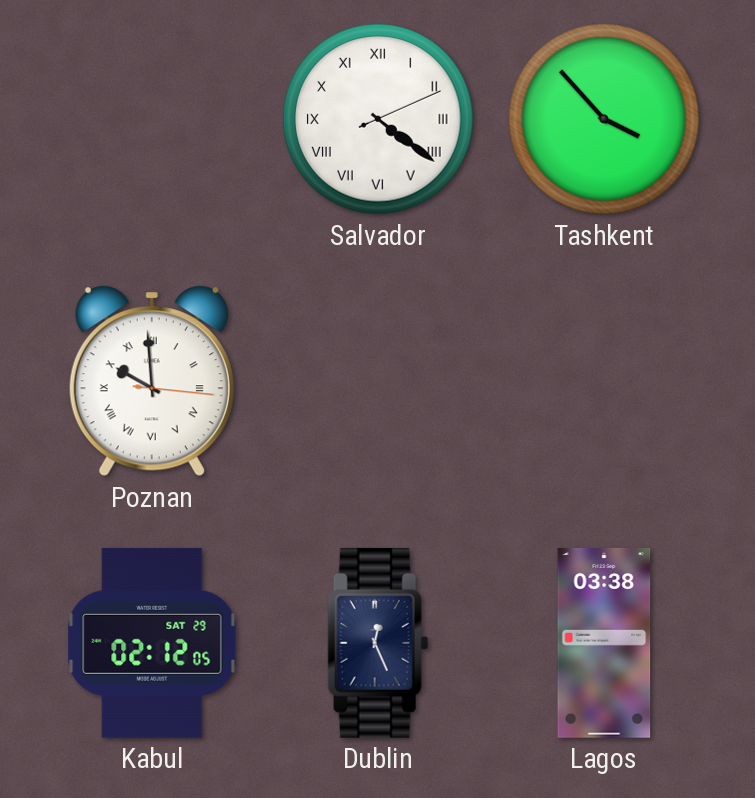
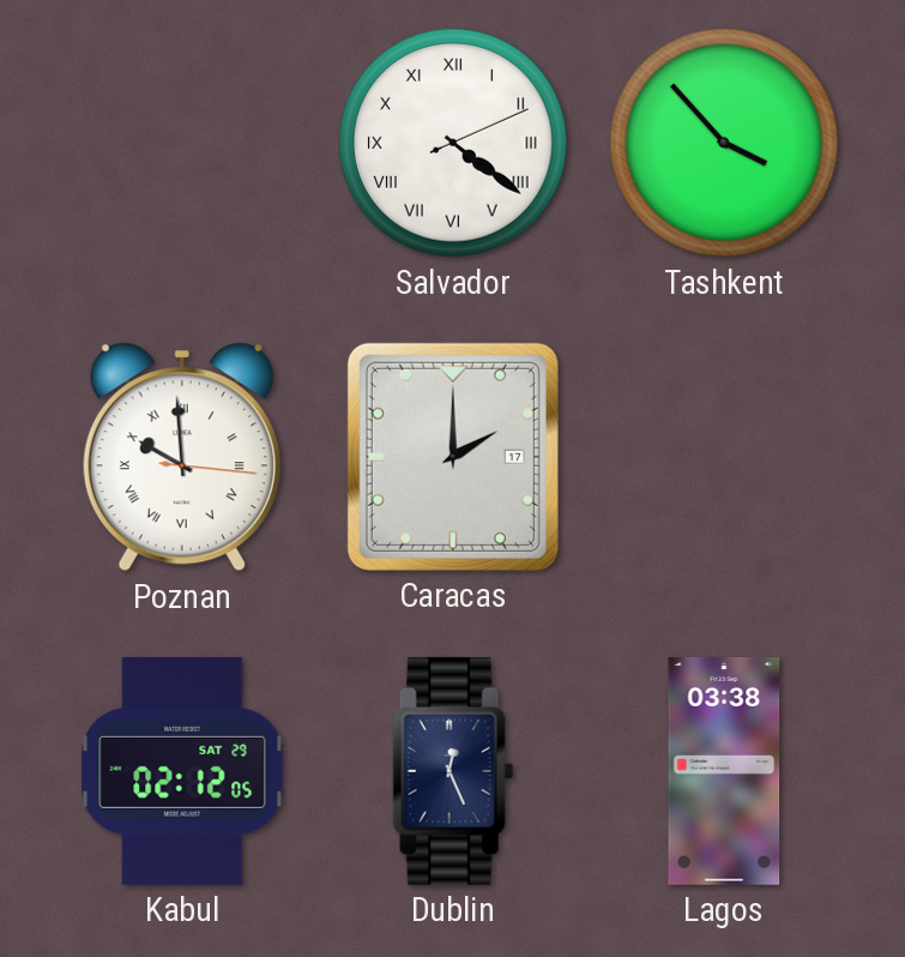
Caracas: none -> 2:00
